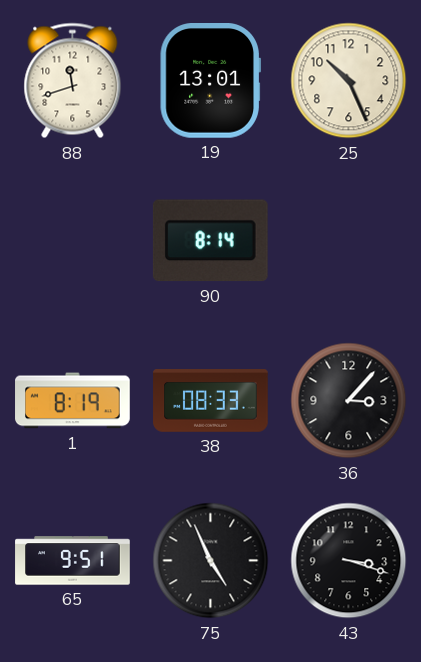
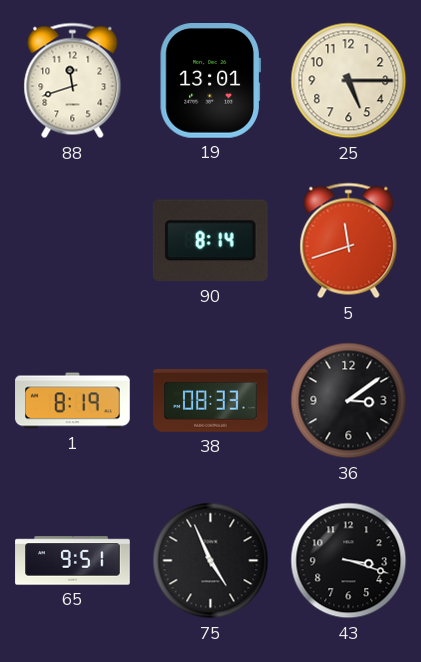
25: 10:26 -> 5:15
5: none -> 11:42
36: 3:07 -> 3:09
